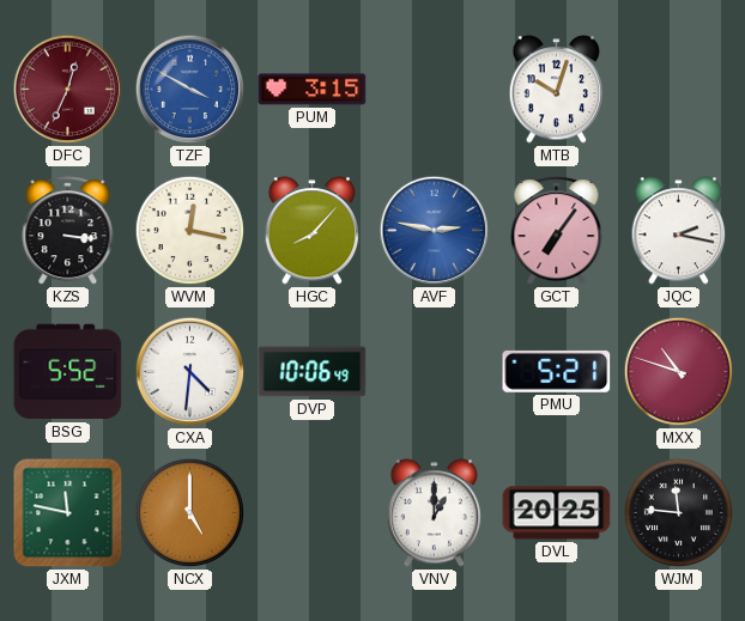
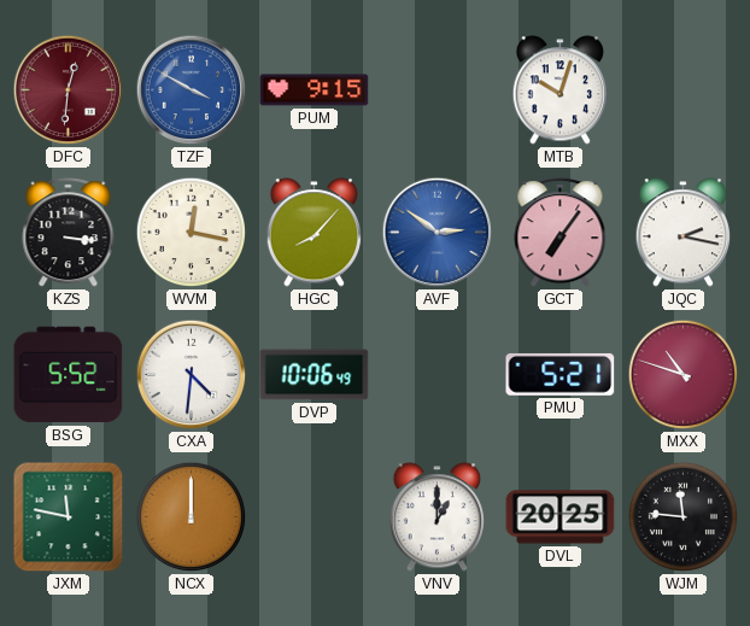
DFC: 12:34 -> 12:31
PUM: 3:15 -> 9:15
AVF: 2:47 -> 2:51
NCX: 5:00 -> 12:00
